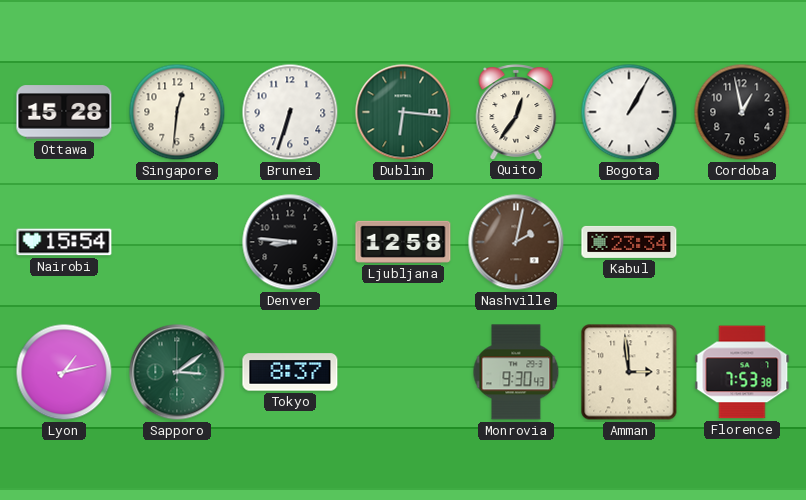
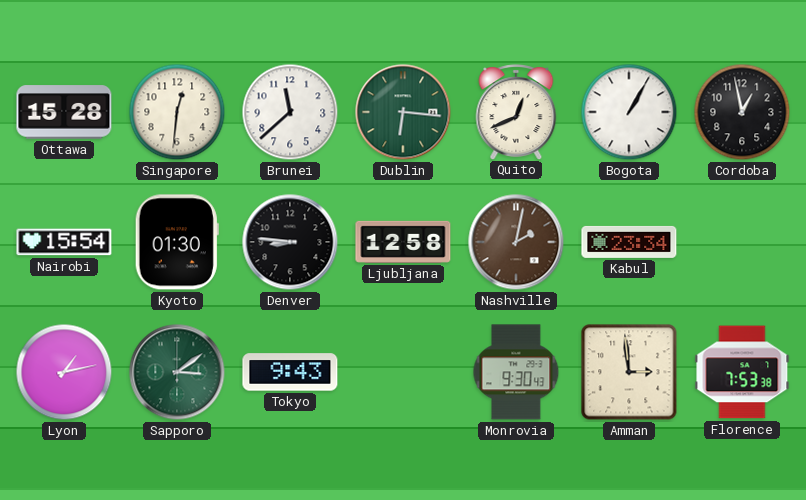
Brunei: 6:33 -> 11:38
Quito: 12:36 -> 12:41
Kyoto: none -> 01:30
Tokyo: 8:37 -> 9:43
